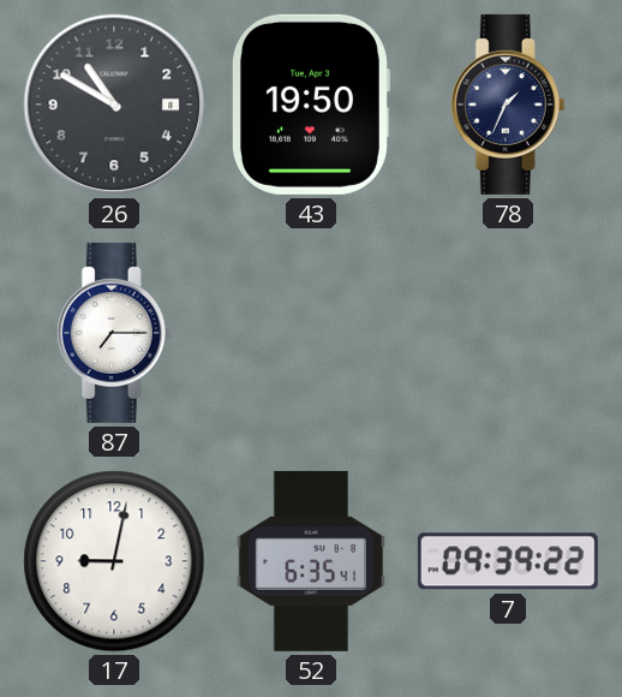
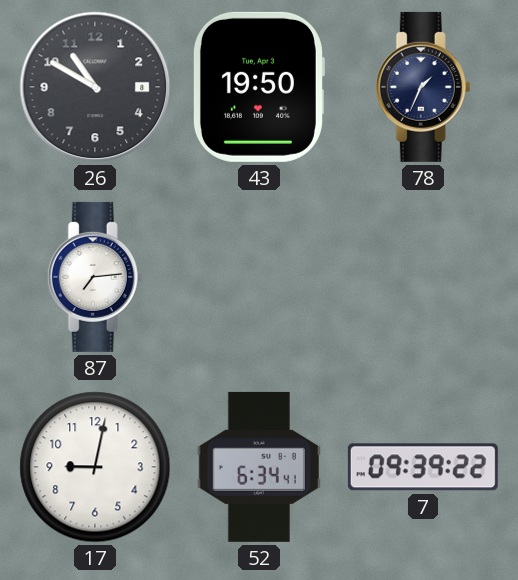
87: 7:15 -> 7:14
52: 6:35 -> 6:34
